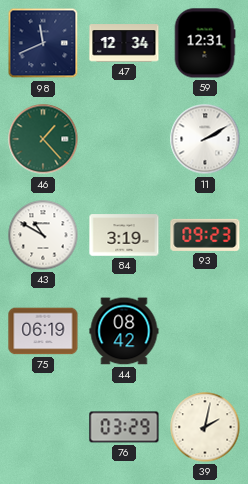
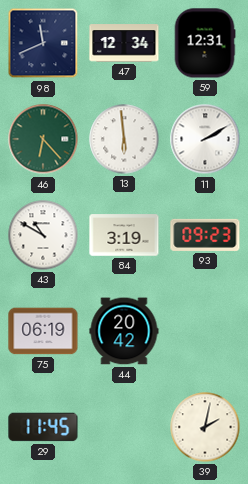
46: 1:23 -> 6:23
13: none -> 5:59
44: 08:42 -> 20:42
29: none -> 11:45
76: 03:29 -> none
